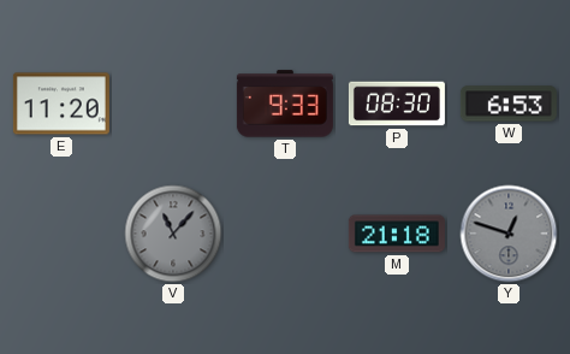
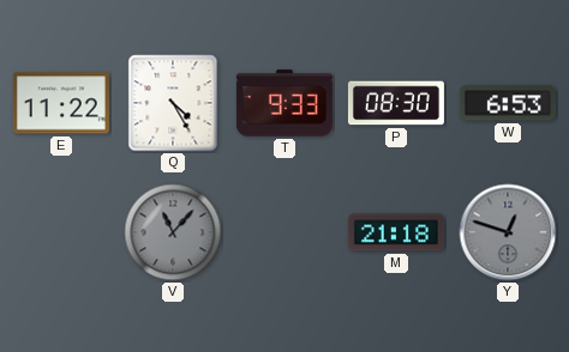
E: 11:20 -> 11:22
Q: none -> 4:25
